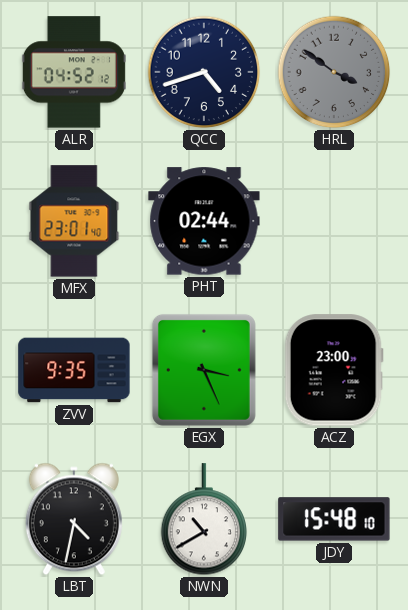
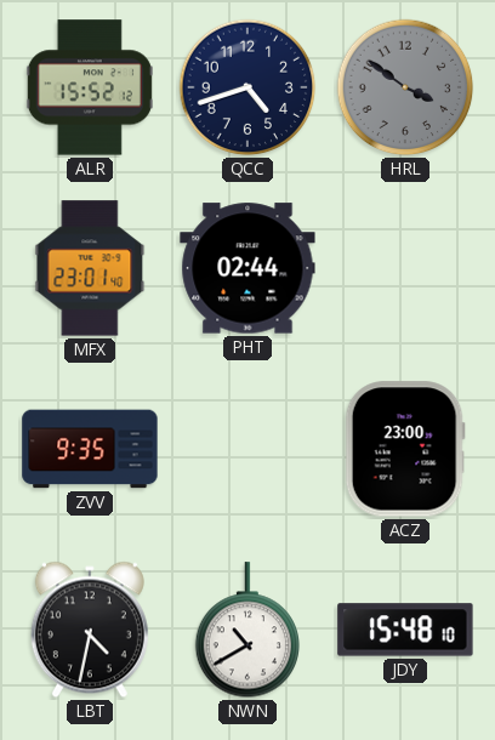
ALR: 04:52 -> 15:52
EGX: 3:26 -> none
